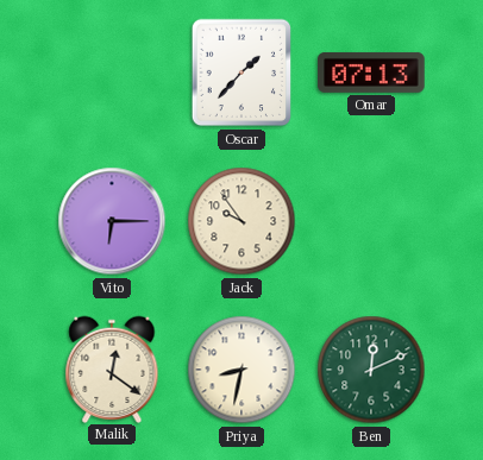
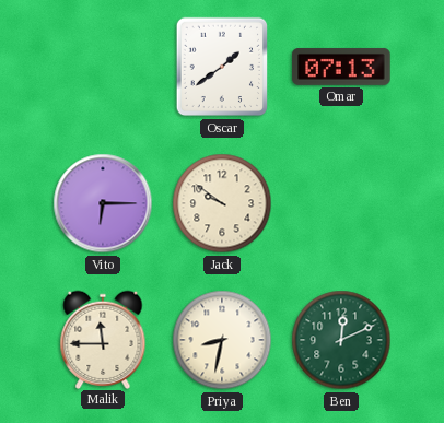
Oscar: 1:37 -> 1:39
Jack: 9:54 -> 9:51
Malik: 12:21 -> 11:45
